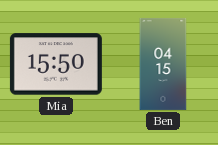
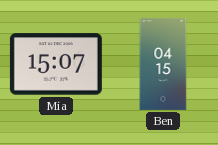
Mia: 15:50 -> 15:07
